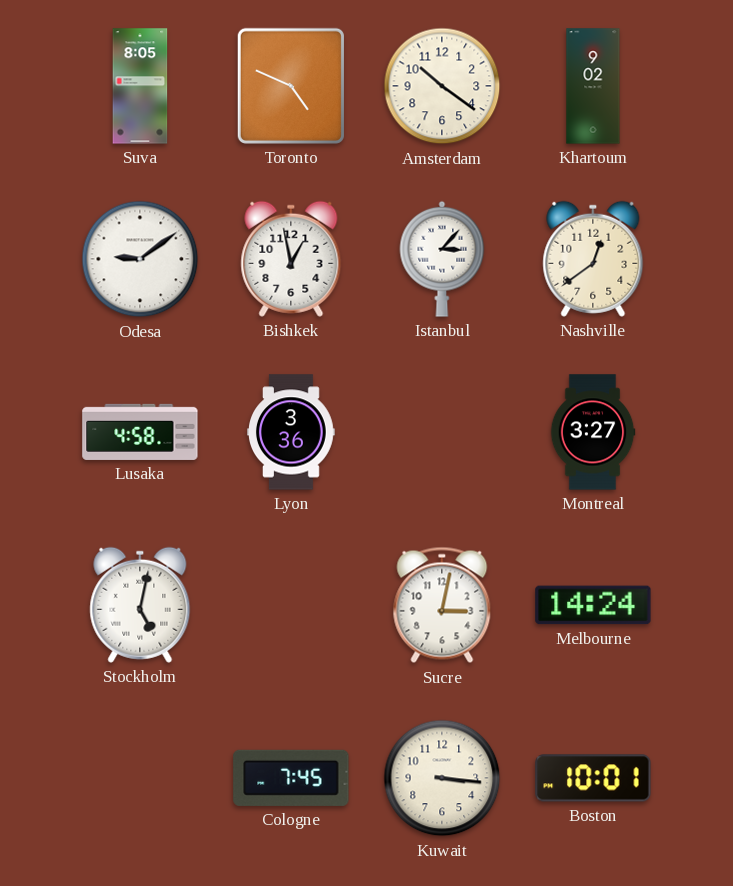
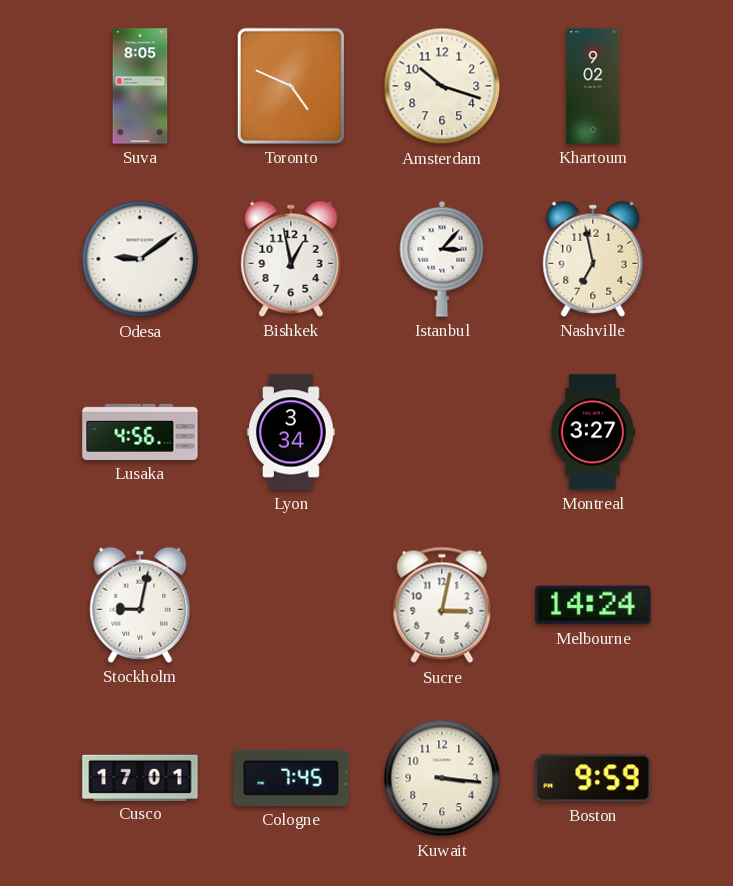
Amsterdam: 10:21 -> 10:18
Nashville: 12:39 -> 6:58
Lusaka: 4:58 -> 4:56
Lyon: 3:36 -> 3:34
Stockholm: 5:02 -> 9:02
Cusco: none -> 17:01
Boston: 10:01 -> 9:59
